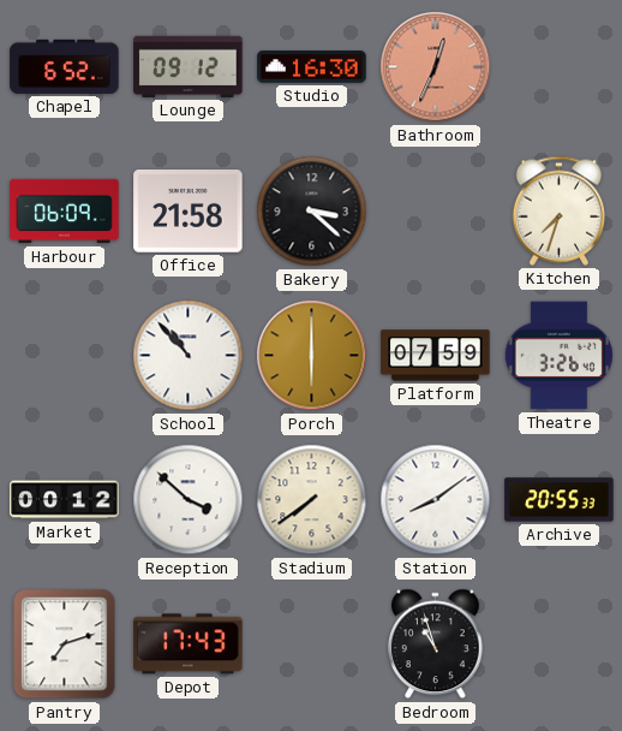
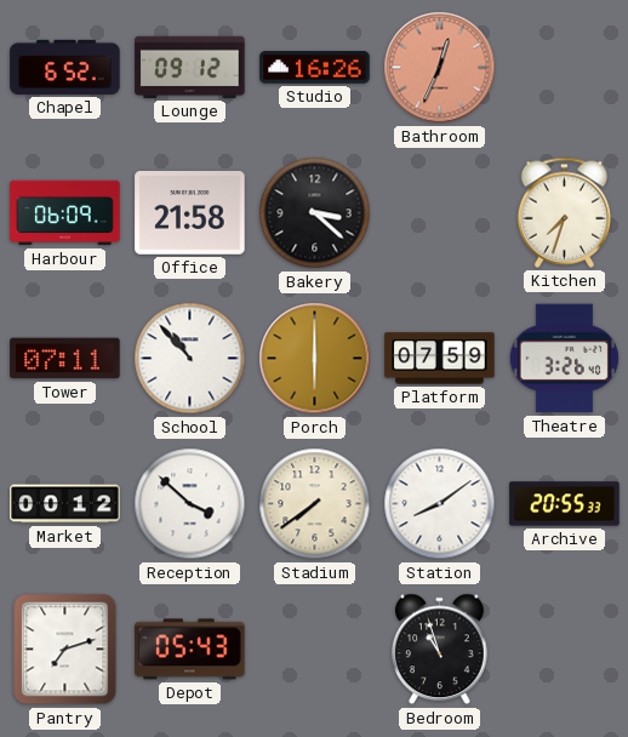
Studio: 16:30 -> 16:26
Tower: none -> 07:11
Depot: 17:43 -> 05:43
